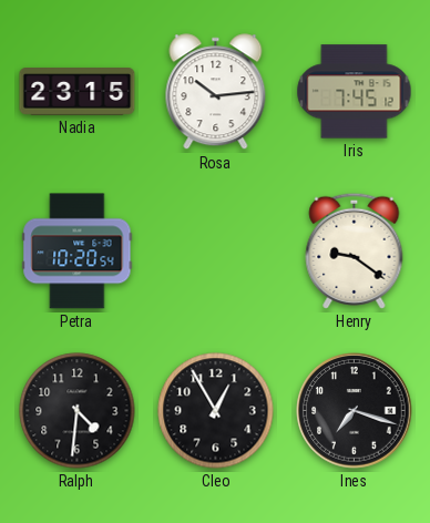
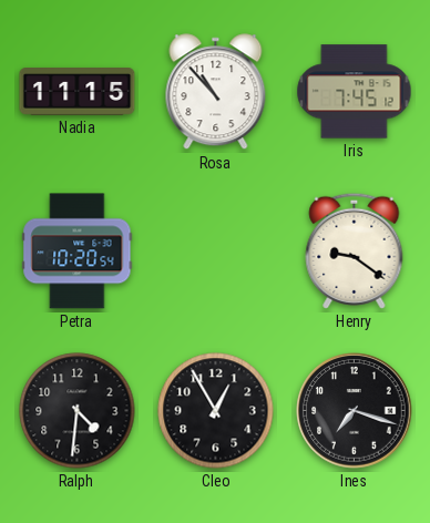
Nadia: 23:15 -> 11:15
Rosa: 10:14 -> 10:53
